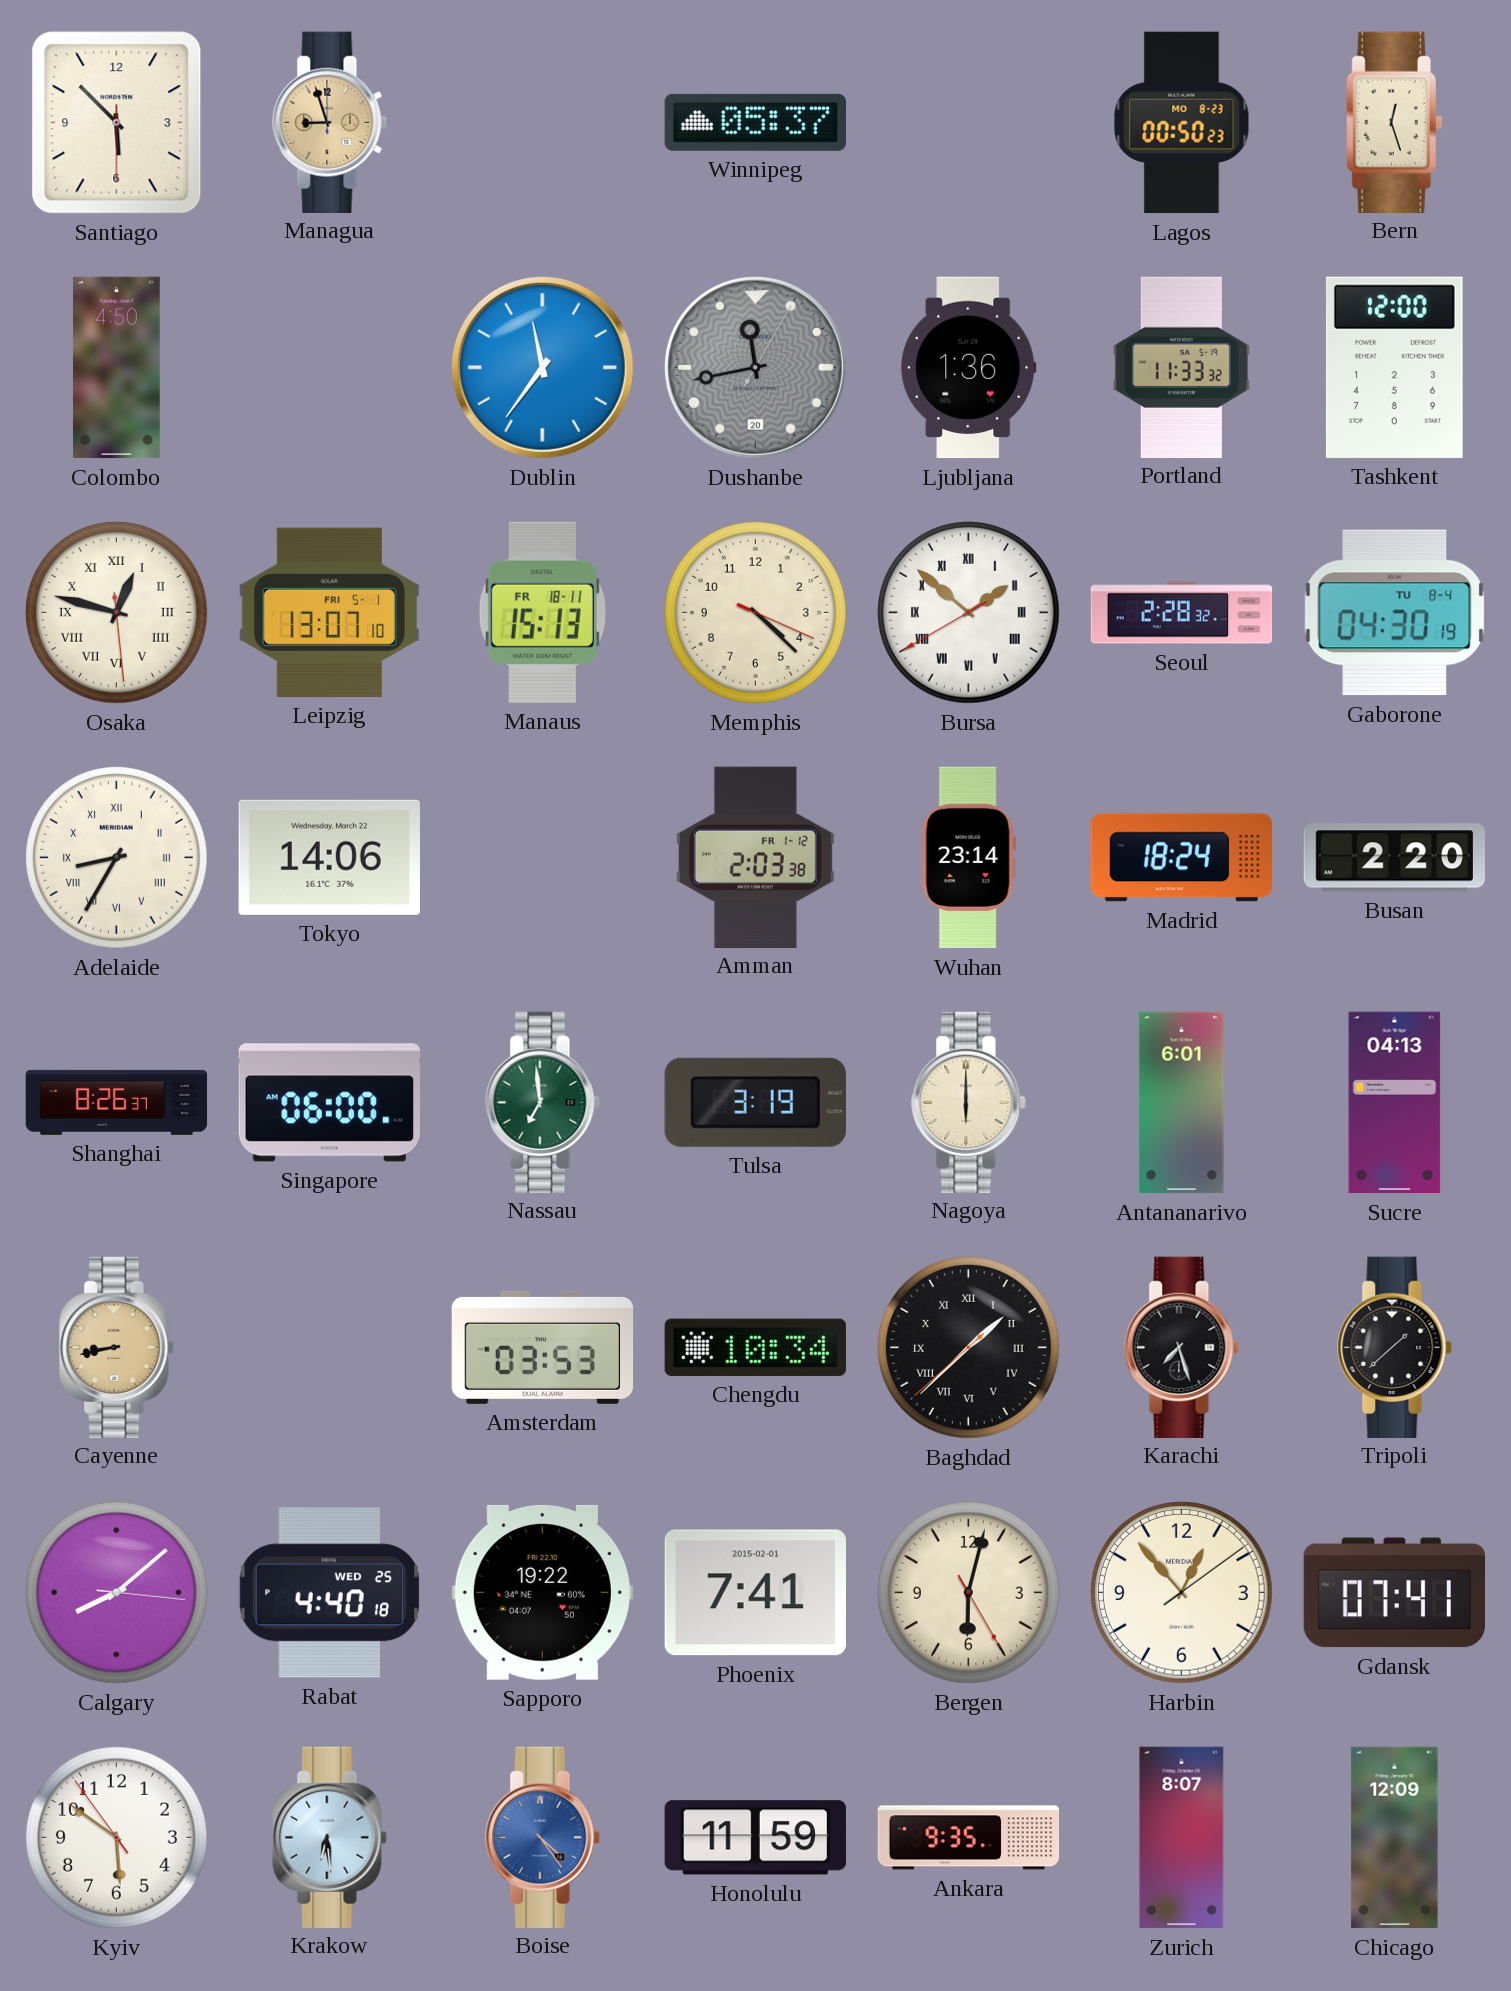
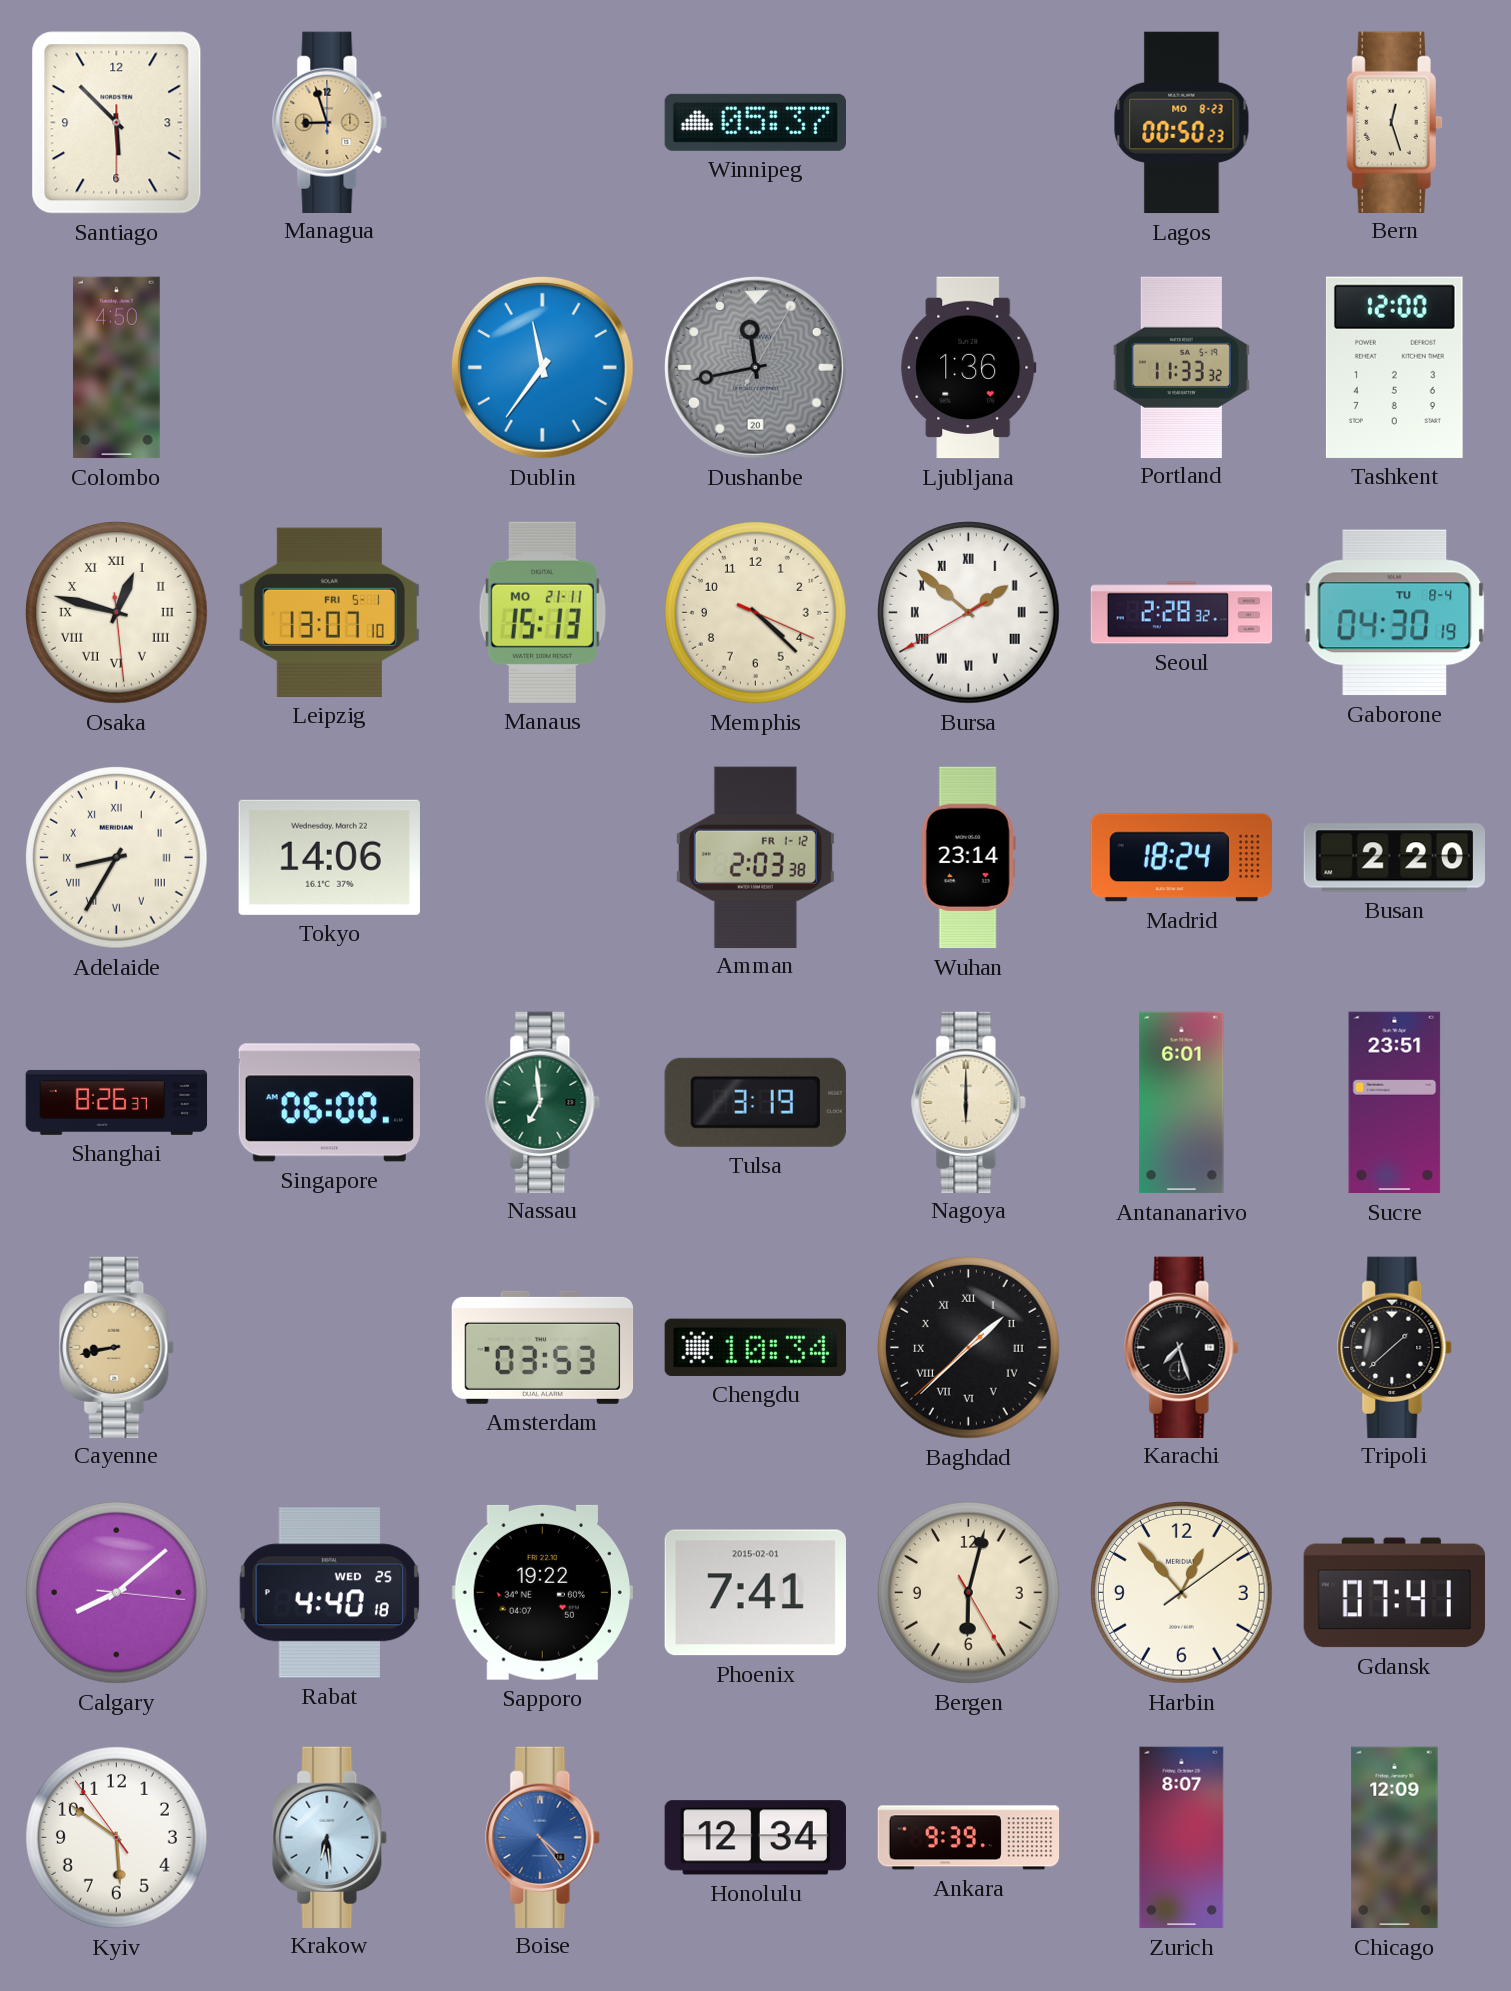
Manaus date: FR 18-11 -> MO 21-11
Sucre: 04:13 -> 23:51
Honolulu: 11:59 -> 12:34
Ankara: 9:35 -> 9:39
